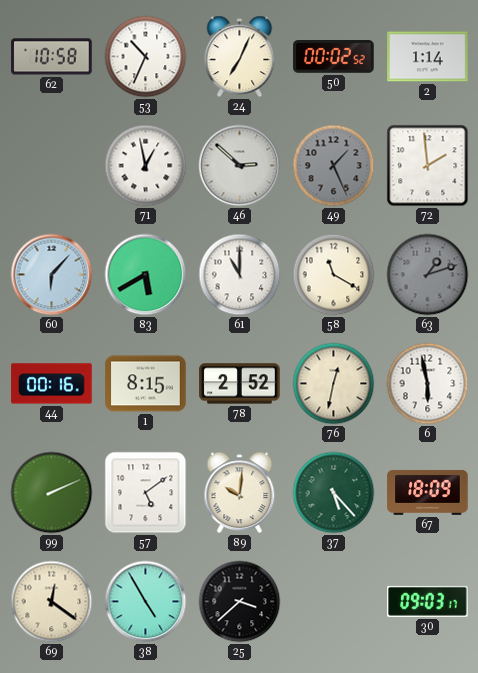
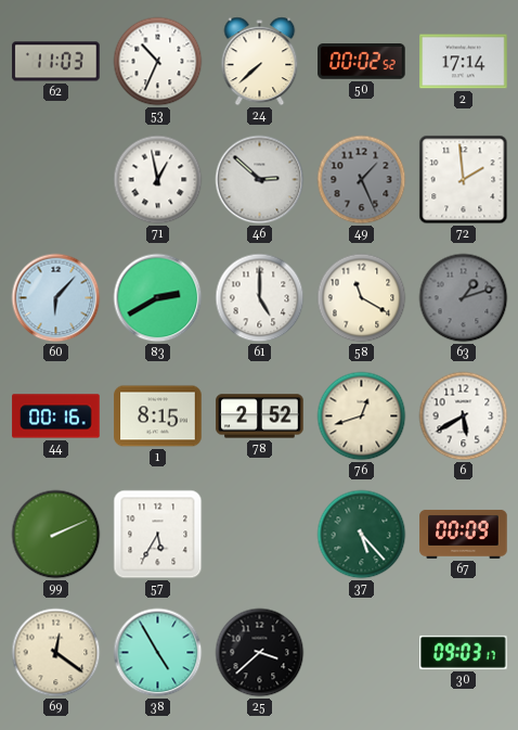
62: 10:58 -> 11:03
24: 7:04 -> 7:38
2: 1:14 -> 17:14
83: 5:40 -> 2:40
61: 11:00 -> 5:00
76: 12:32 -> 12:42
6: 5:58 -> 5:40
57: 5:09 -> 5:35
89: 10:01 -> none
67: 18:09 -> 00:09
